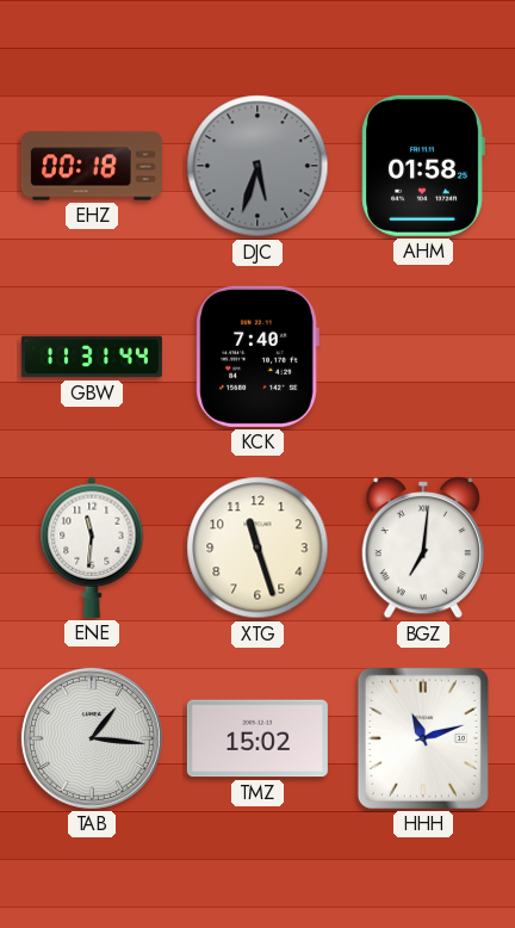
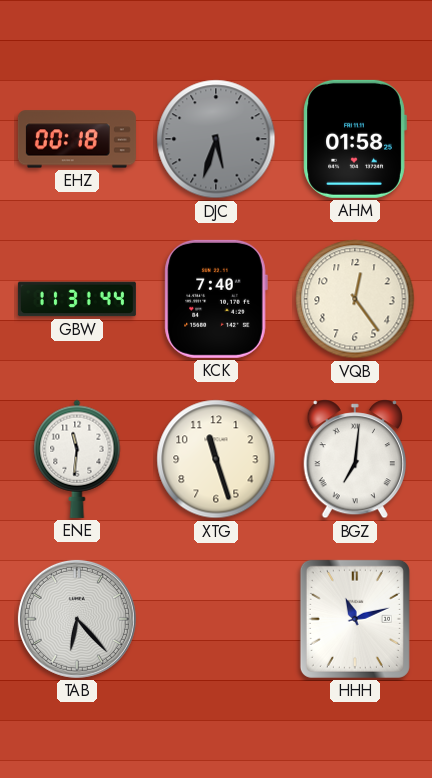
VQB: none -> 12:24
TAB: 1:16 -> 6:23
TMZ: 15:02 -> none
